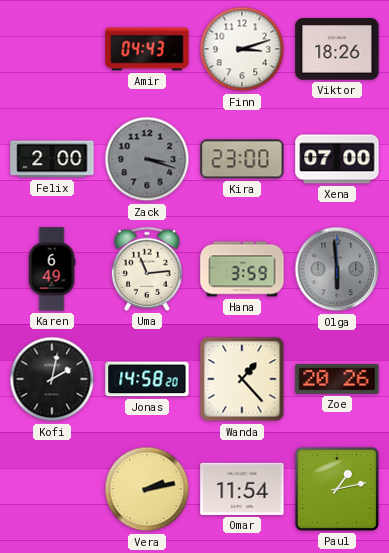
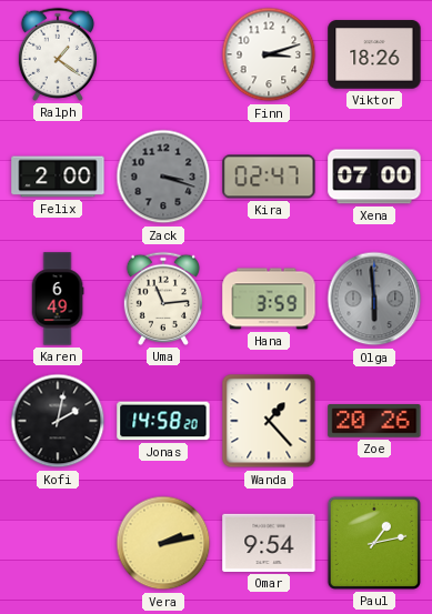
Ralph: none -> 1:21
Amir: 04:43 -> none
Kira: 23:00 -> 02:47
Omar: 11:54 -> 9:54
